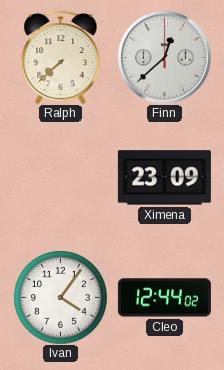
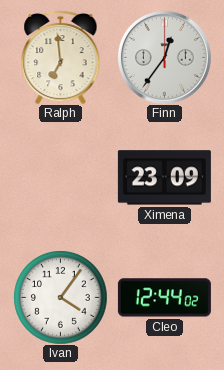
Ralph: 7:38 -> 6:59
Finn: 12:38 -> 12:36
